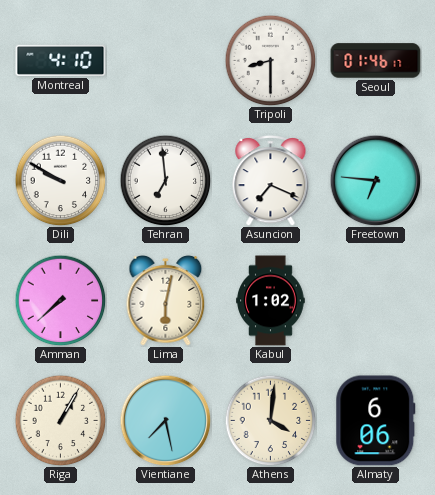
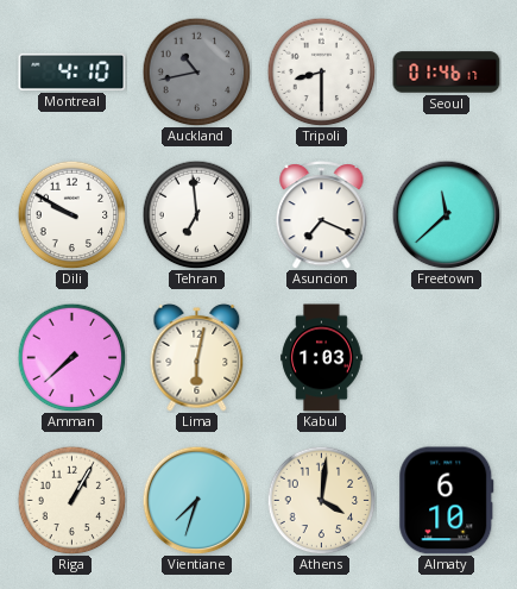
Auckland: none -> 10:43
Freetown: 6:46 -> 11:38
Kabul: 1:02 -> 1:03
Vientiane: 7:28 -> 7:33
Almaty: 6:06 -> 6:10
